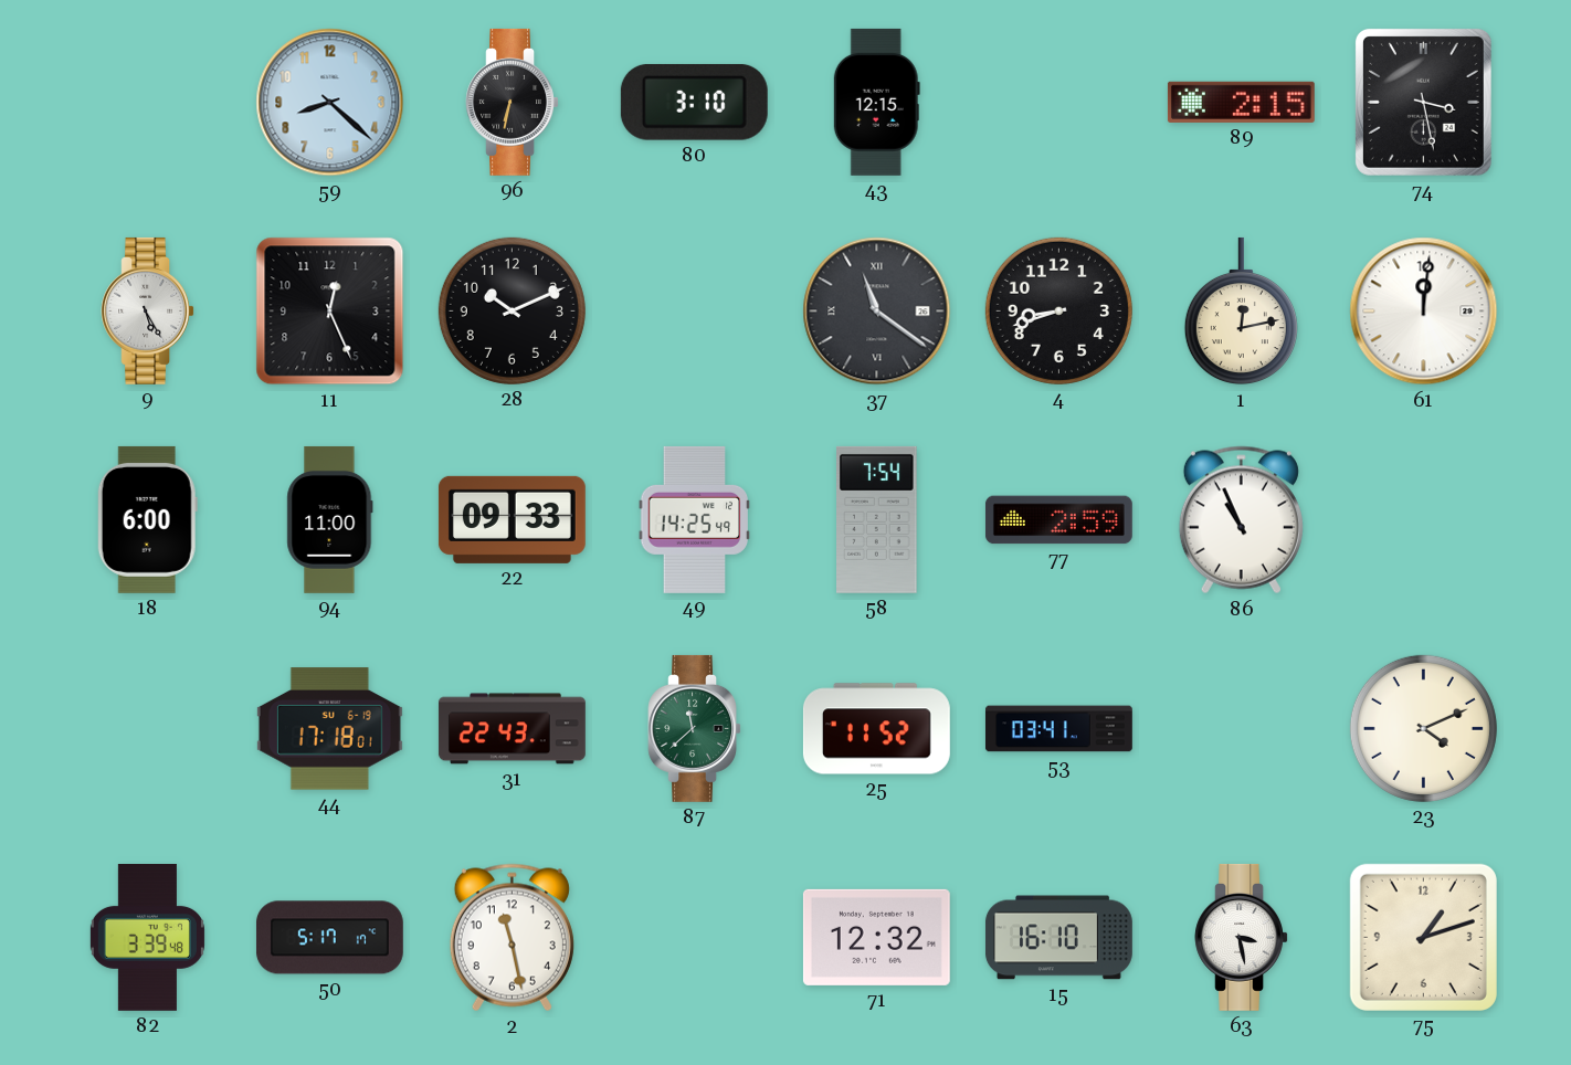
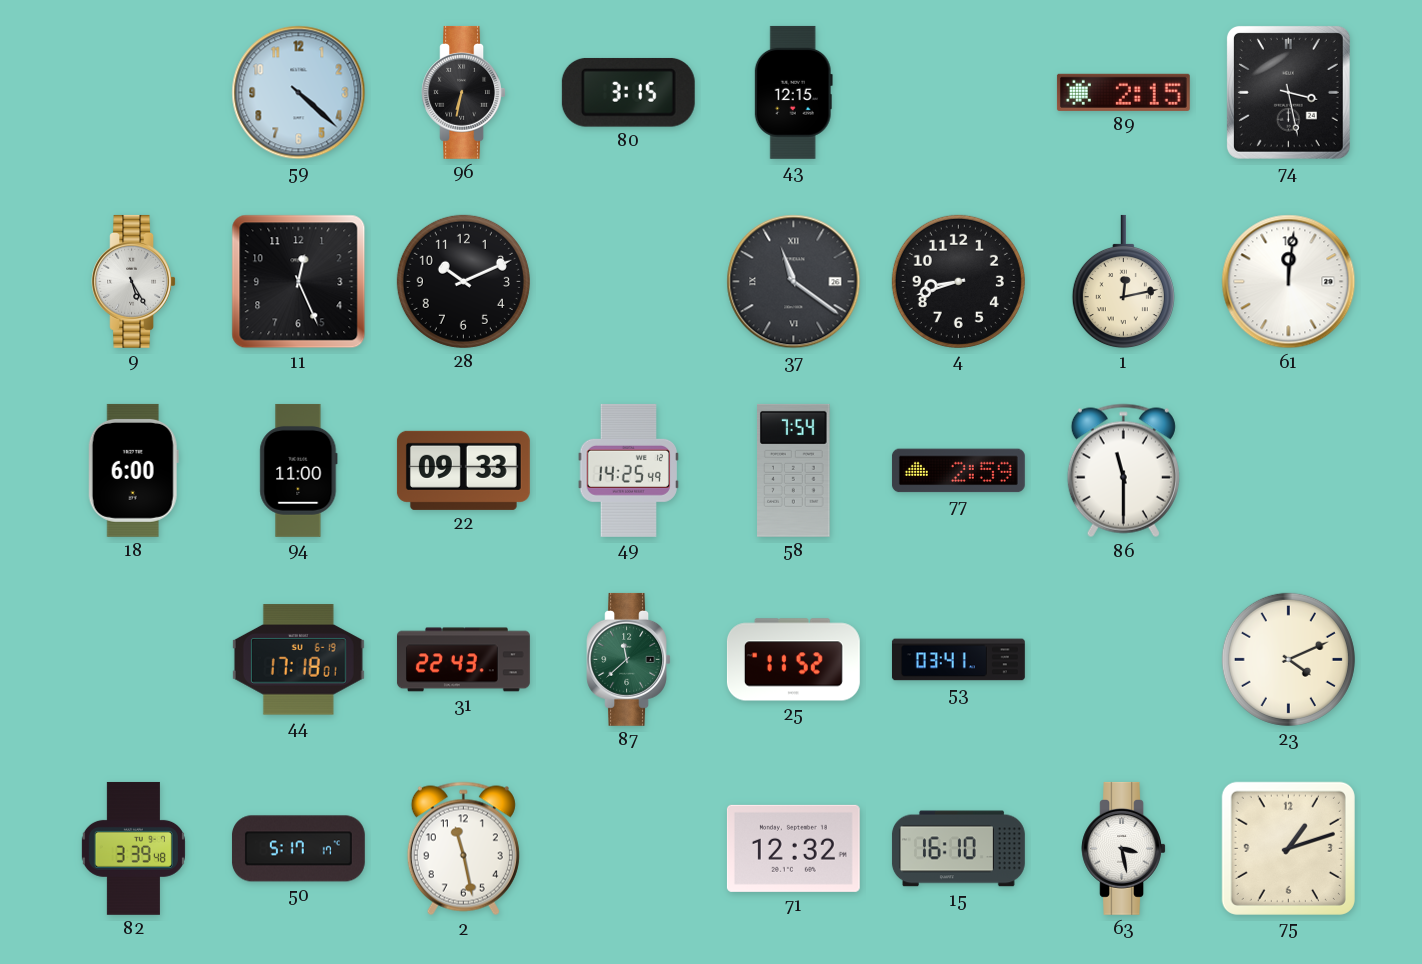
59: 8:22 -> 4:22
80: 3:10 -> 3:15
86: 10:56 -> 11:30
